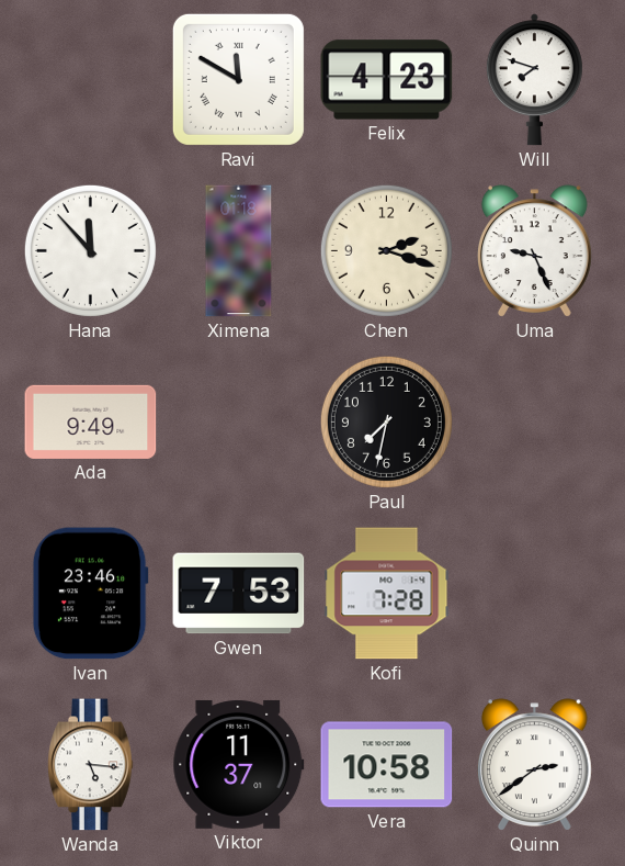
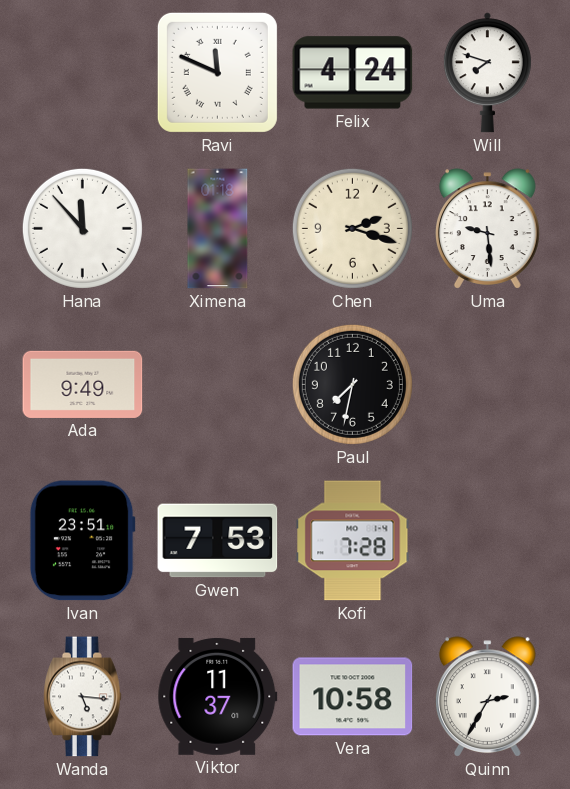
Ravi: 11:50 -> 11:49
Felix: 4:23 -> 4:24
Uma: 9:26 -> 9:29
Ivan: 23:46 -> 23:51
Quinn: 2:39 -> 2:35
